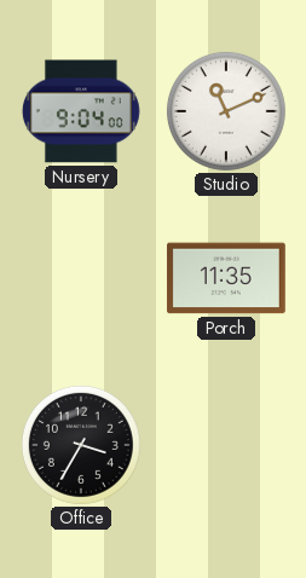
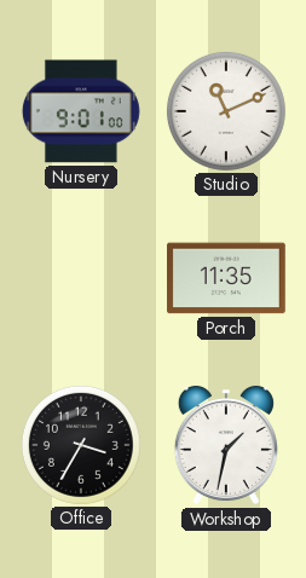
Nursery: 9:04 -> 9:01
Workshop: none -> 1:32
